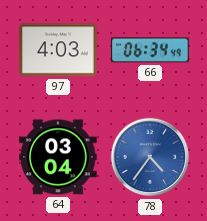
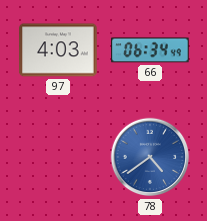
64: 03:04 -> none
78: 4:36 -> 4:39
